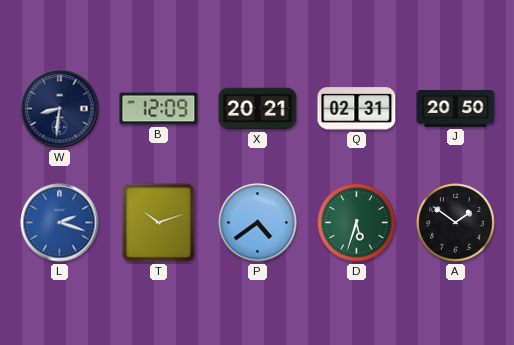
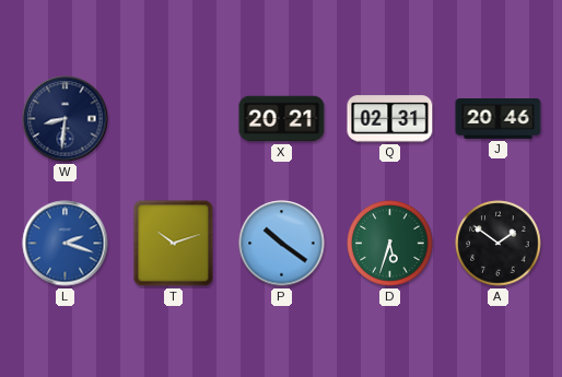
B: 12:09 -> none
J: 20:50 -> 20:46
P: 4:39 -> 10:21
